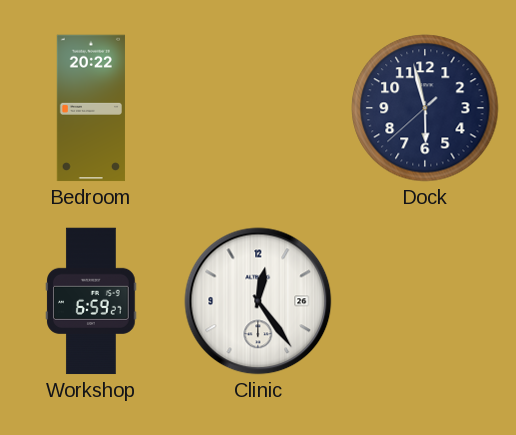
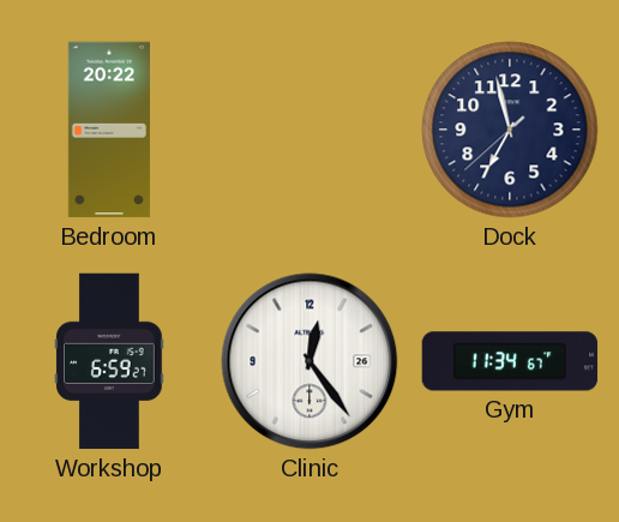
Dock: 5:57 -> 6:57
Gym: none -> 11:34
